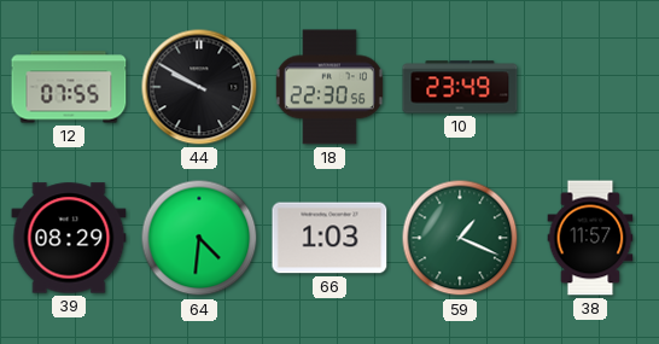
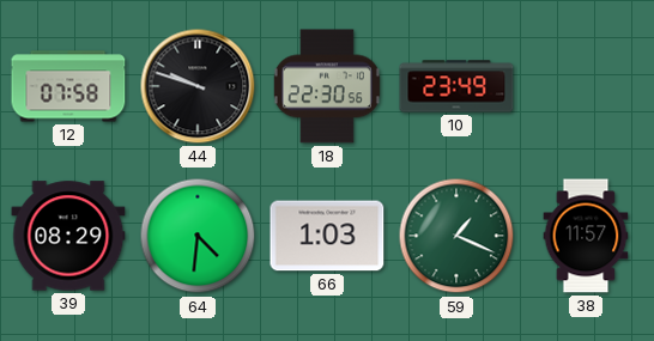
12: 07:55 -> 07:58
44: 9:50 -> 9:48
